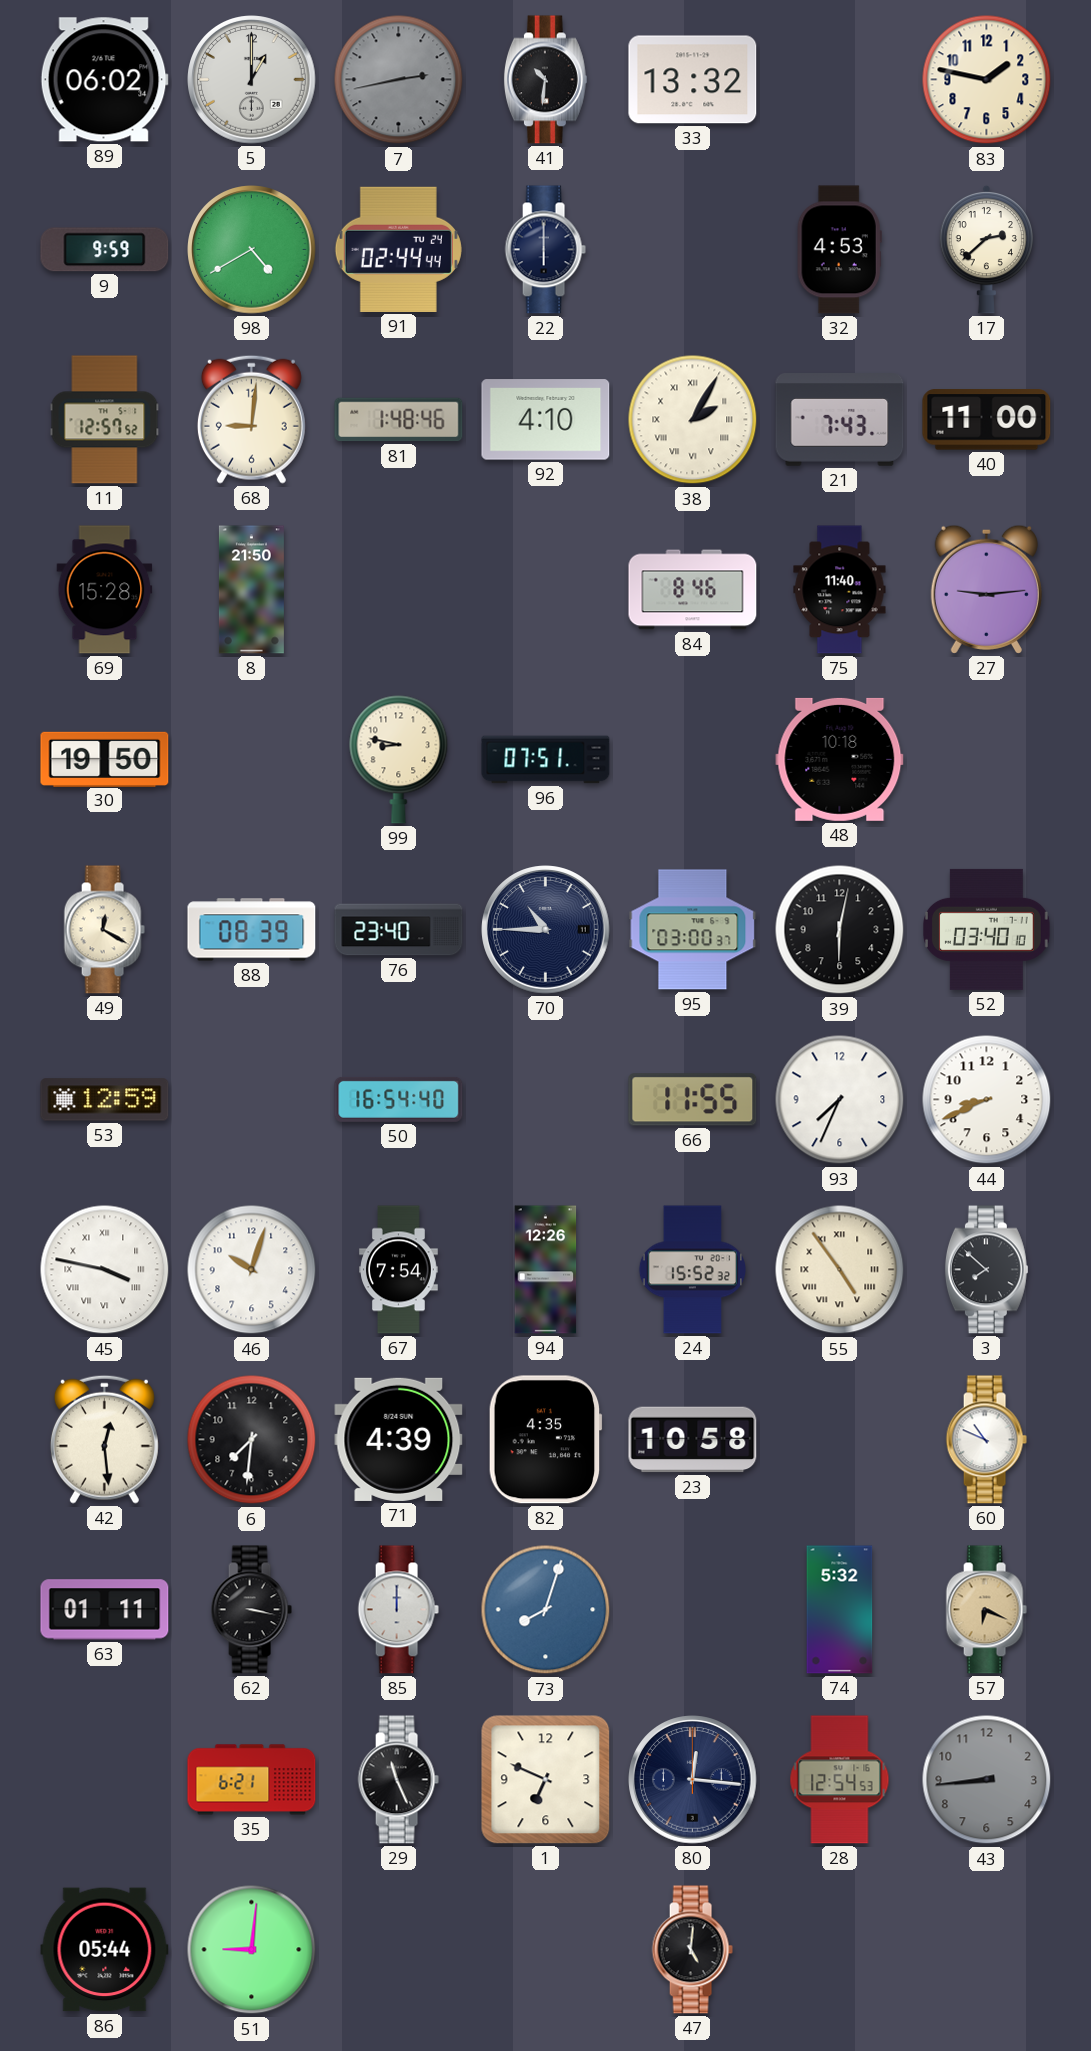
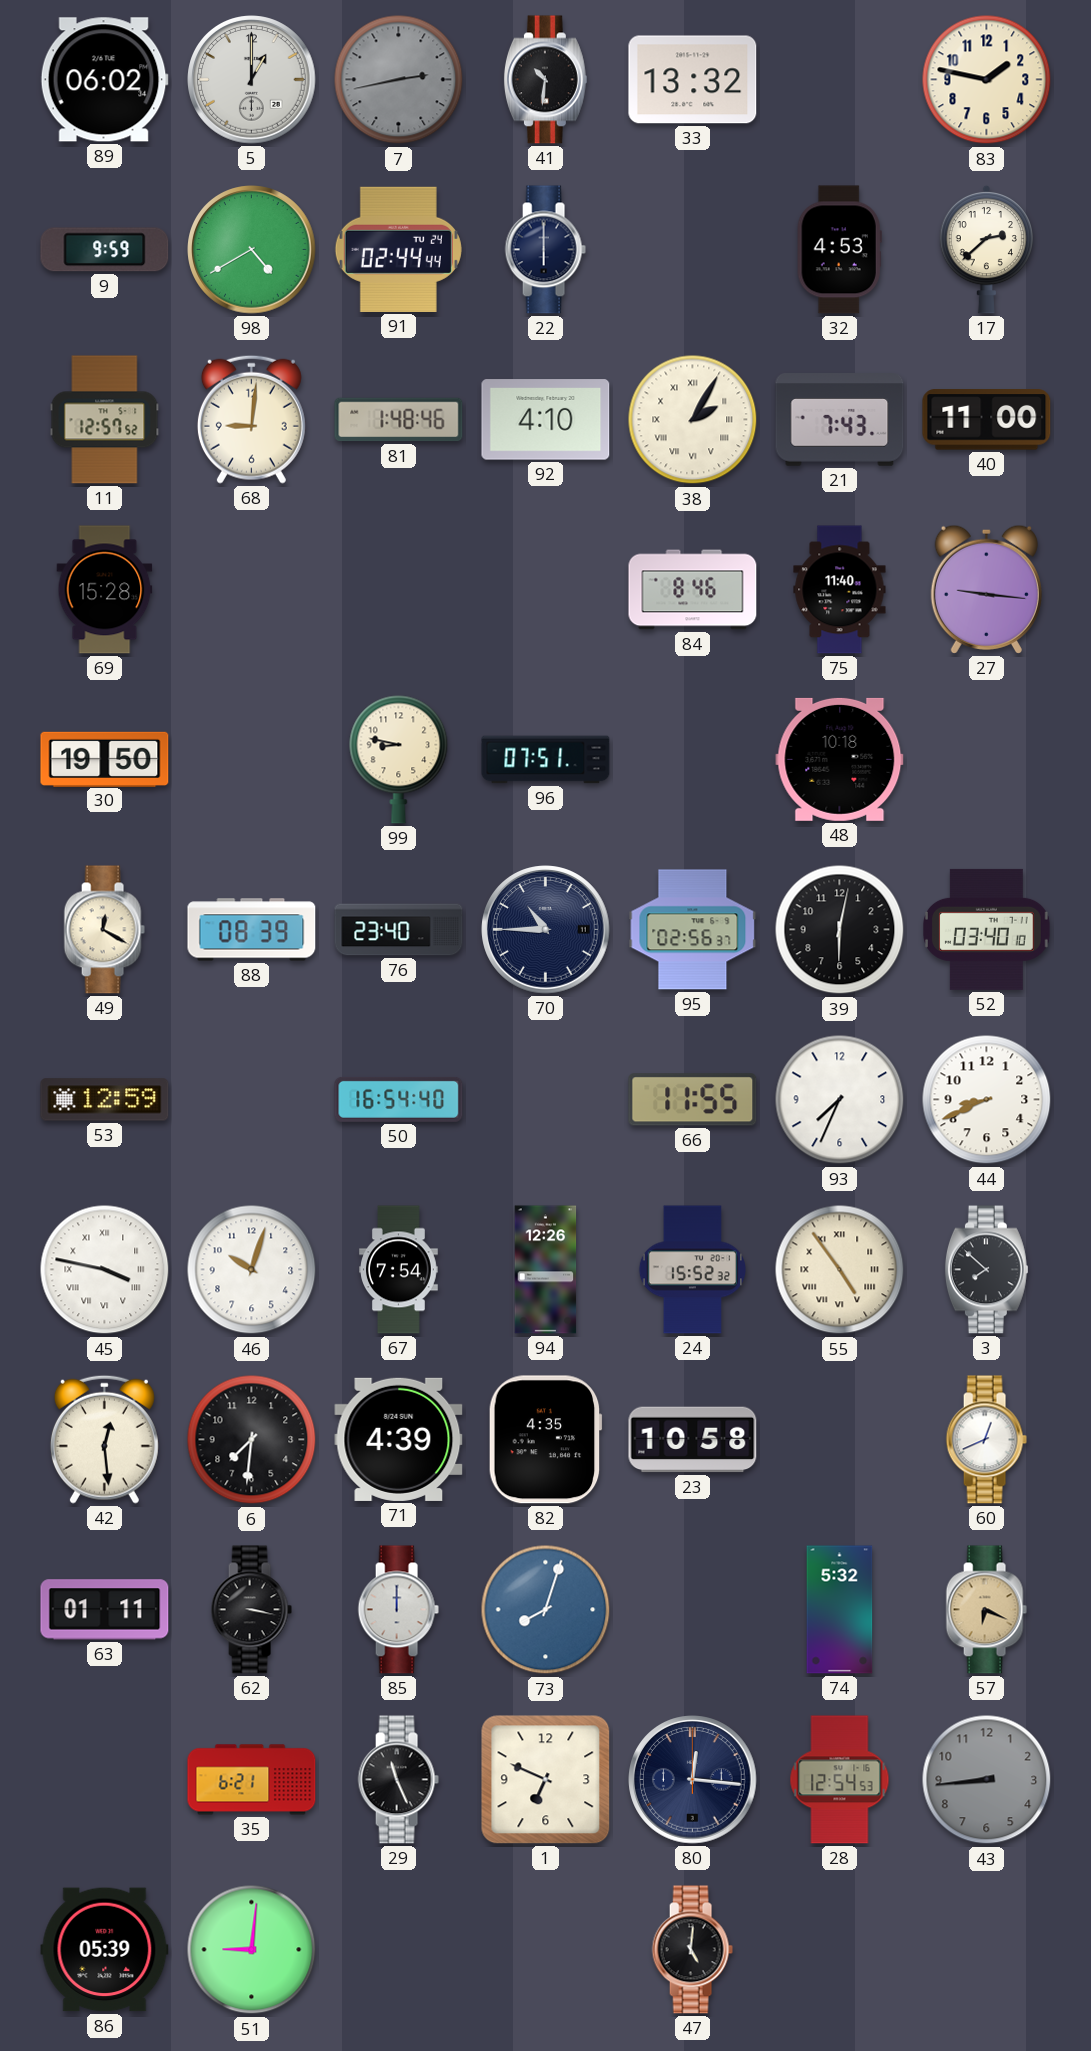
8: 21:50 -> none
27: 9:14 -> 9:16
95: 03:00 -> 02:56
60: 10:49 -> 12:41
86: 05:44 -> 05:39
